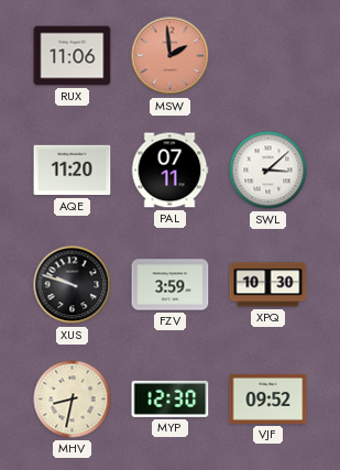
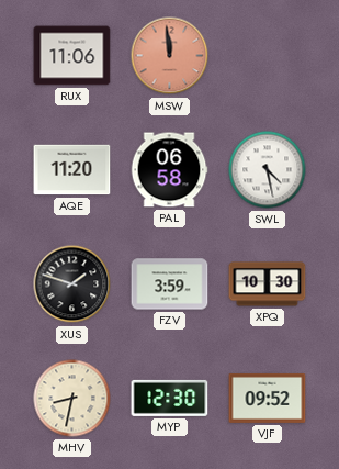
MSW: 1:59 -> 11:59
PAL: 07:11 -> 06:58
SWL: 3:08 -> 4:28
XUS: 9:48 -> 1:48
